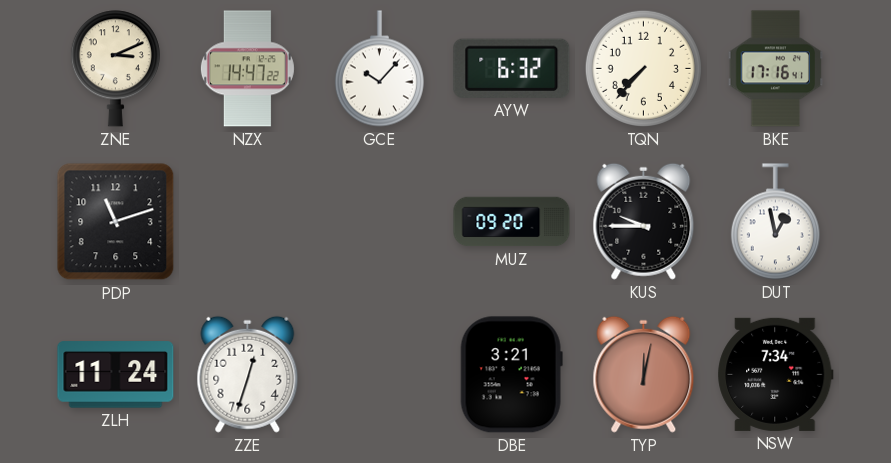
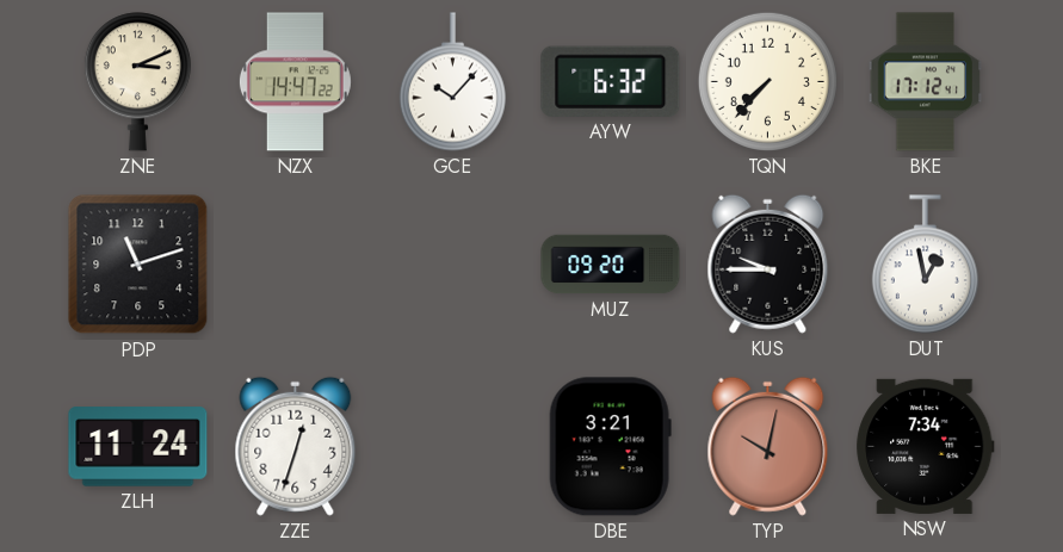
BKE: 17:16 -> 17:12
TYP: 12:02 -> 10:02
